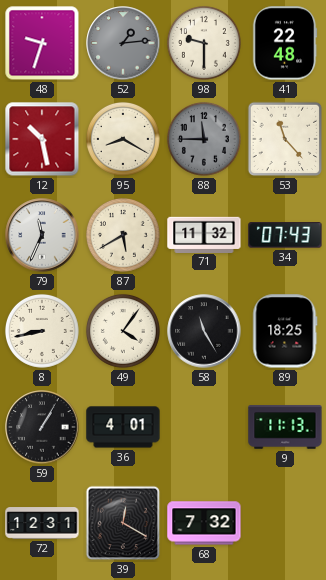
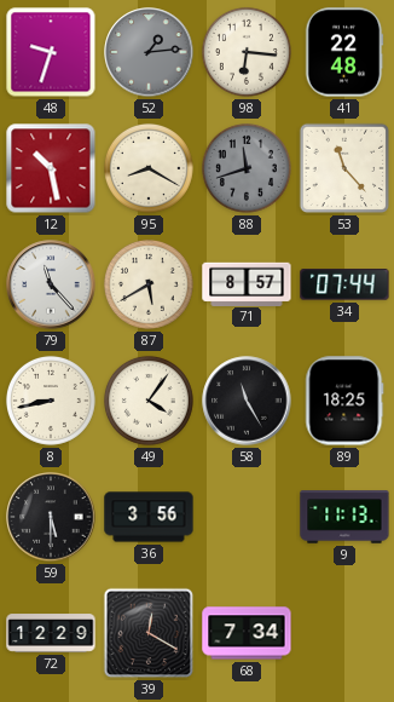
98: 9:30 -> 6:16
88: 11:45 -> 11:42
79: 11:34 -> 11:23
71: 11:32 -> 8:57
34: 07:43 -> 07:44
59: 1:05 -> 5:30
36: 4:01 -> 3:56
72: 12:31 -> 12:29
68: 7:32 -> 7:34
